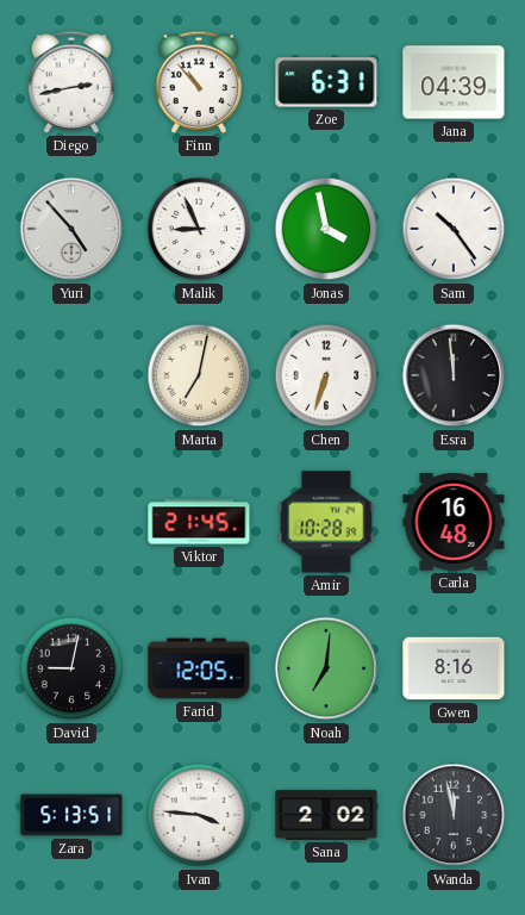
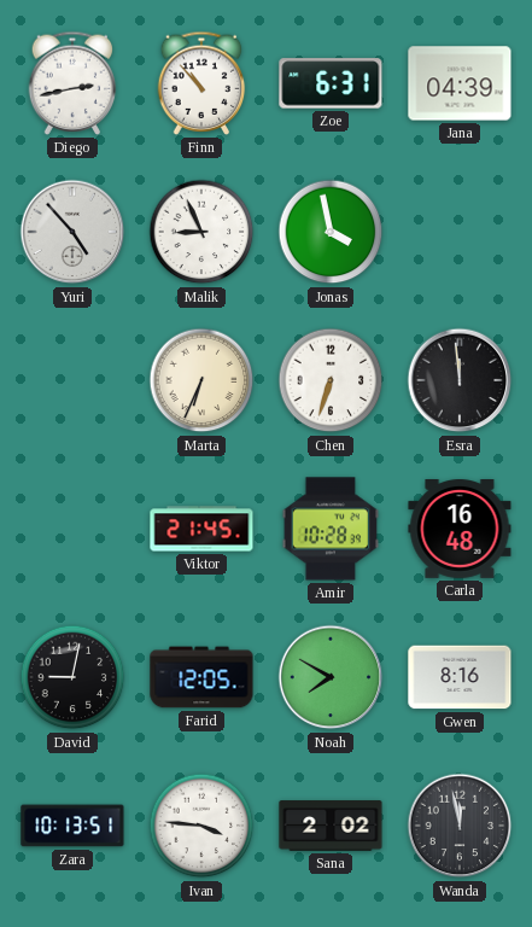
Sam: 10:24 -> none
Marta: 7:02 -> 6:34
Noah: 7:01 -> 7:50
Zara: 5:13 -> 10:13
